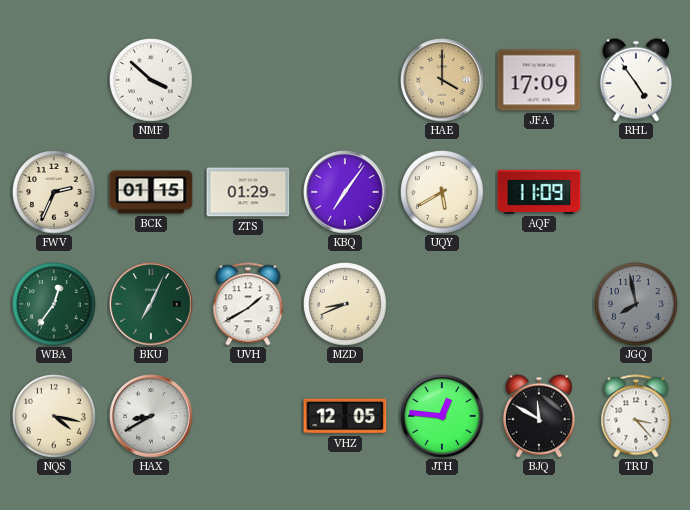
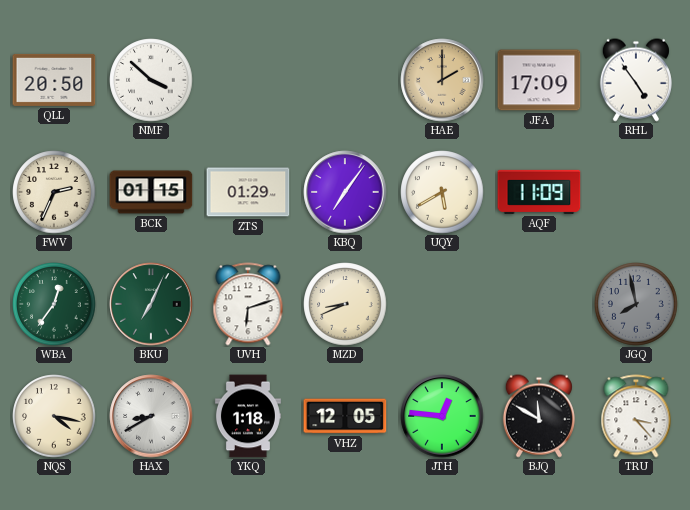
QLL: none -> 20:50
HAE: 4:00 -> 2:00
UVH: 1:40 -> 6:12
YKQ: none -> 1:18
